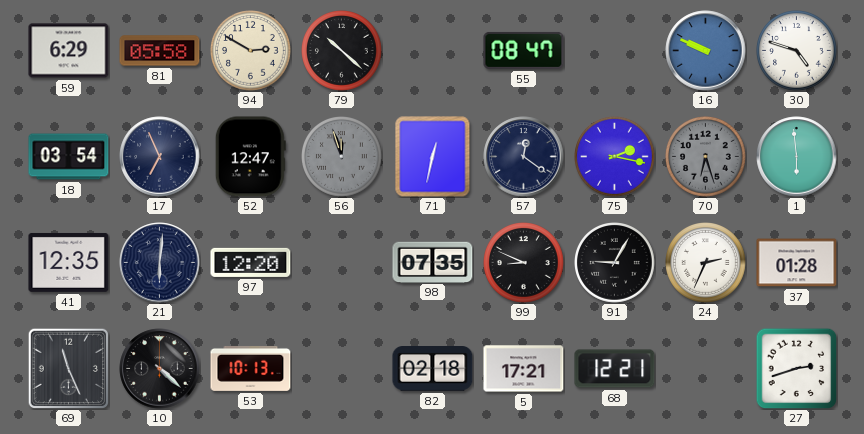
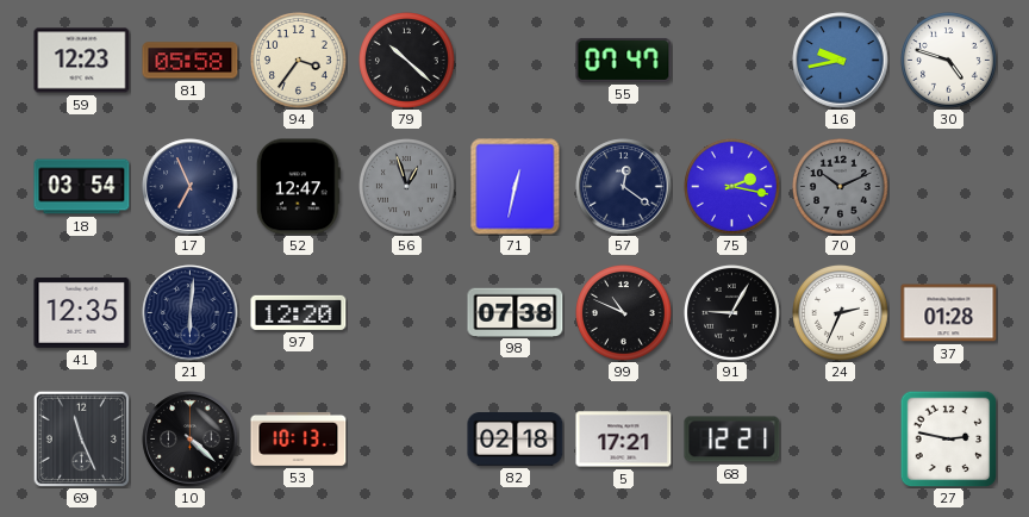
59: 6:29 -> 12:23
94: 2:50 -> 3:36
55: 08:47 -> 07:47
16: 9:49 -> 9:43
56: 11:57 -> 12:57
70: 6:27 -> 10:11
1: 5:59 -> none
98: 07:35 -> 07:38
99: 8:49 -> 10:49
27: 2:42 -> 2:47
